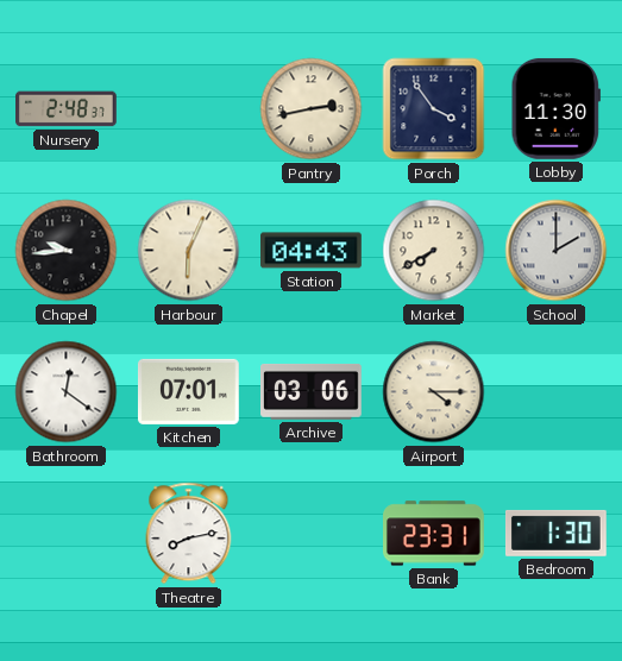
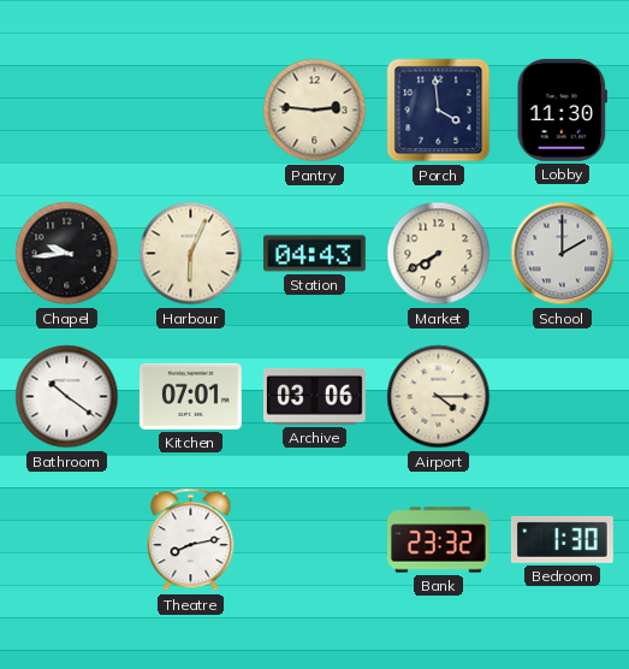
Nursery: 2:48 -> none
Pantry: 2:43 -> 2:46
Porch: 3:54 -> 3:59
Bathroom: 12:21 -> 10:21
Bank: 23:31 -> 23:32
